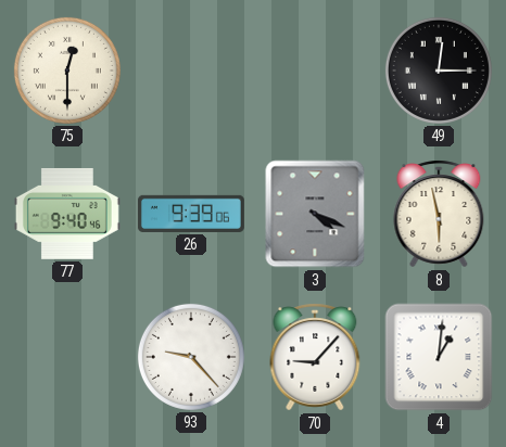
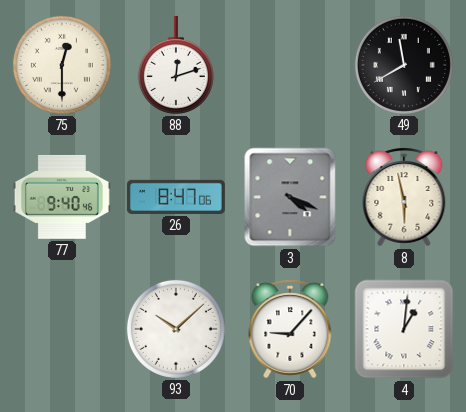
88: none -> 12:12
49: 12:15 -> 11:40
26: 9:39 -> 8:47
93: 9:23 -> 10:08
